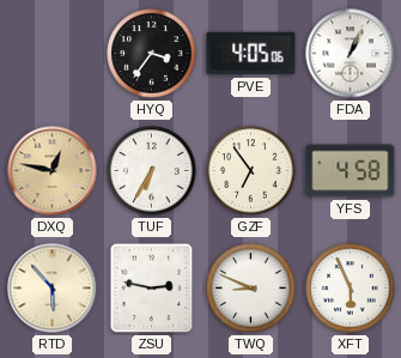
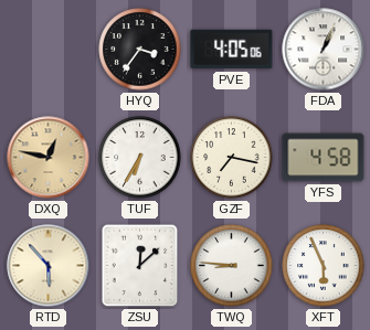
GZF: 6:54 -> 7:17
ZSU: 2:47 -> 12:08
TWQ: 8:49 -> 8:46
